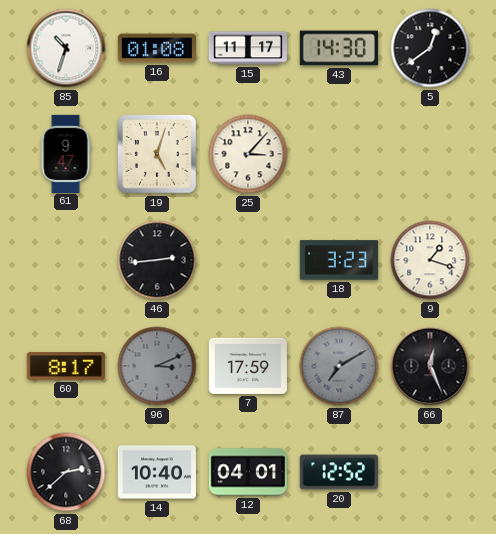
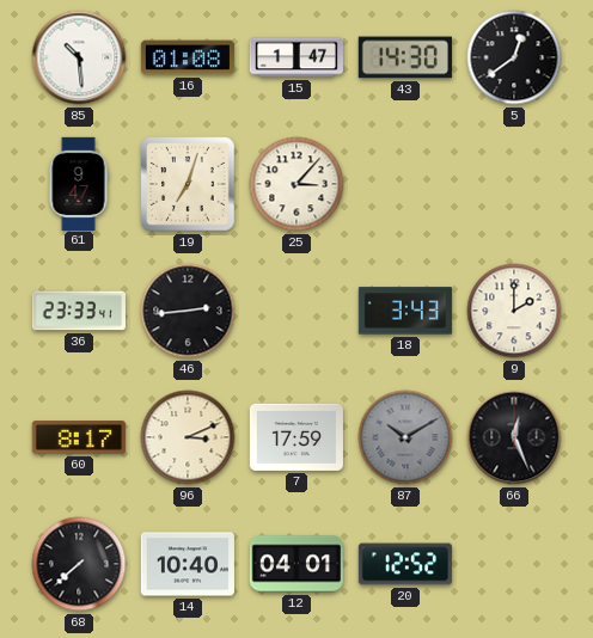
85: 10:33 -> 10:29
15: 11:17 -> 1:47
19: 5:03 -> 7:03
36: none -> 23:33
18: 3:23 -> 3:43
9: 1:18 -> 2:00
96 dial: grey -> cream
87: 7:10 -> 10:10
68: 2:38 -> 7:38
